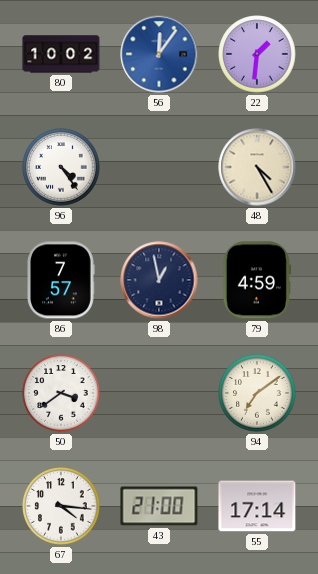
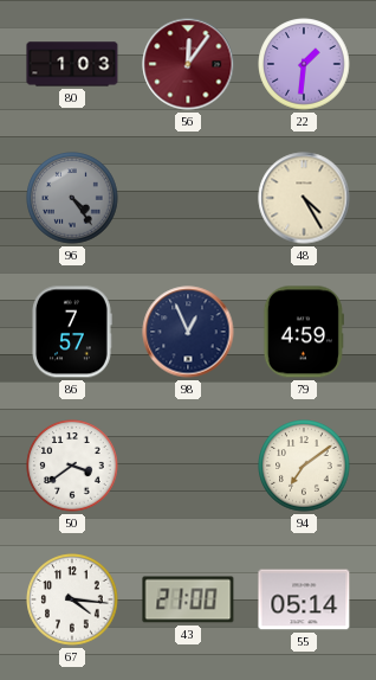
80: 10:02 -> 1:03
56 dial: blue -> burgundy
96 dial: white -> grey
98: 12:58 -> 12:56
55: 17:14 -> 05:14
